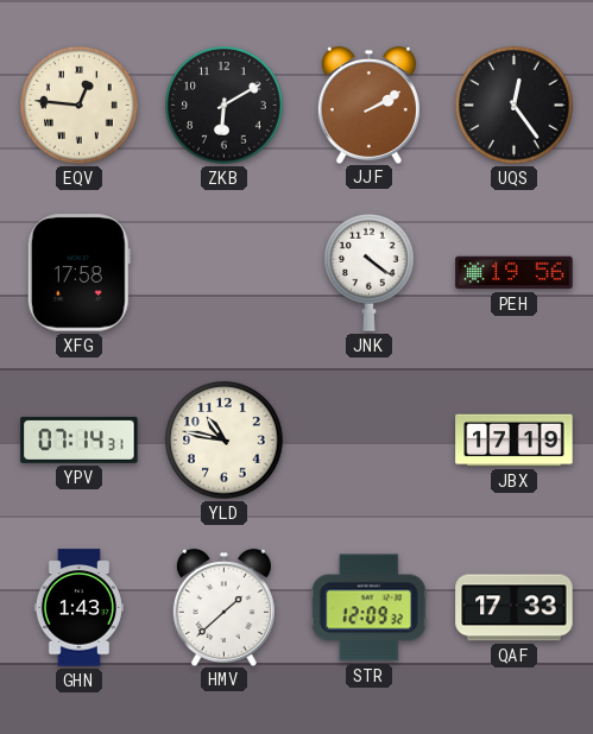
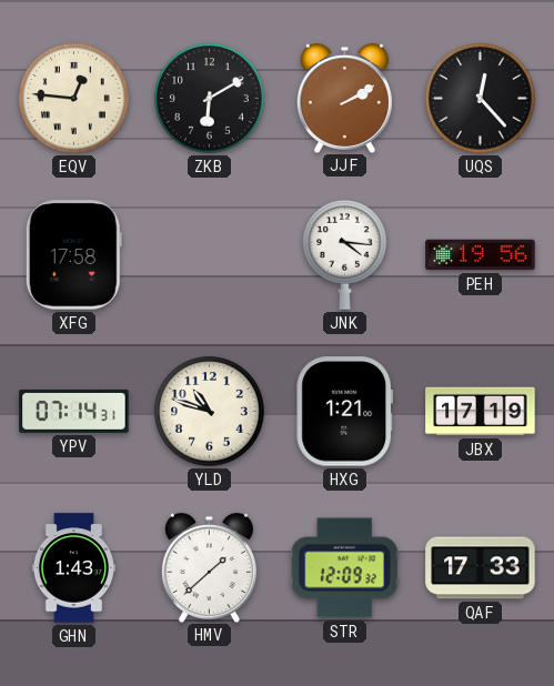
UQS: 12:24 -> 12:23
JNK: 4:21 -> 4:16
YLD: 10:47 -> 10:48
HXG: none -> 1:21
